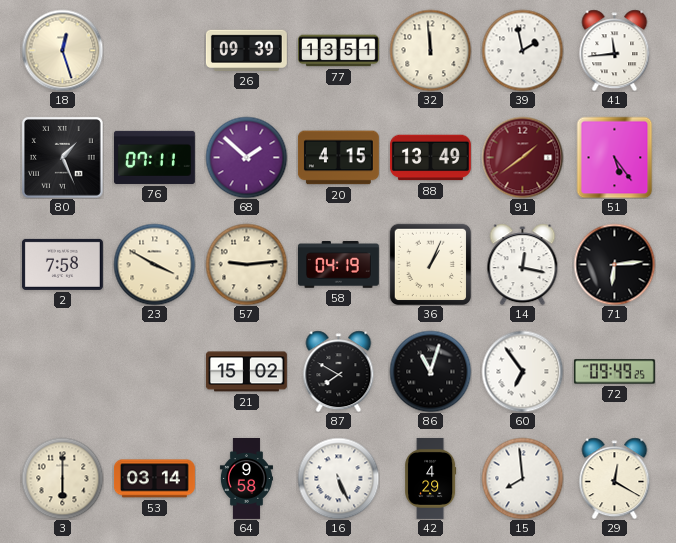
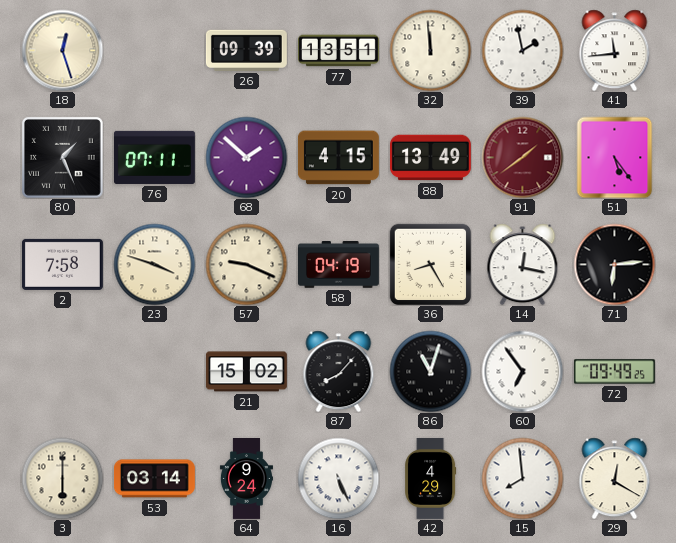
23: 3:50 -> 3:48
57: 9:14 -> 9:19
36: 1:04 -> 8:25
87: 7:50 -> 8:07
64: 9:58 -> 9:24
